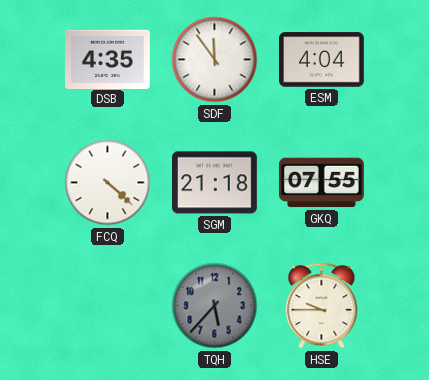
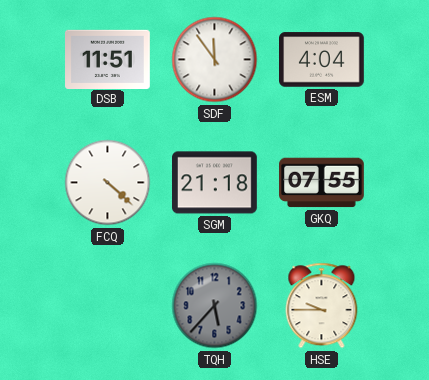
DSB: 4:35 -> 11:51
